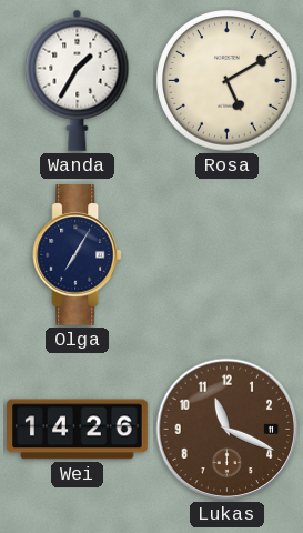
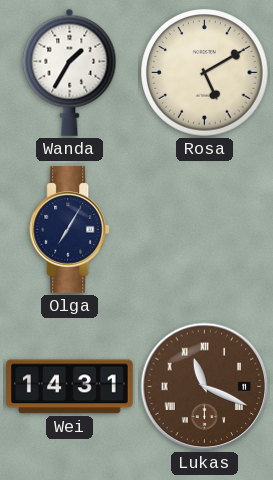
Wei: 14:26 -> 14:31
Lukas numerals: Arabic -> Roman
